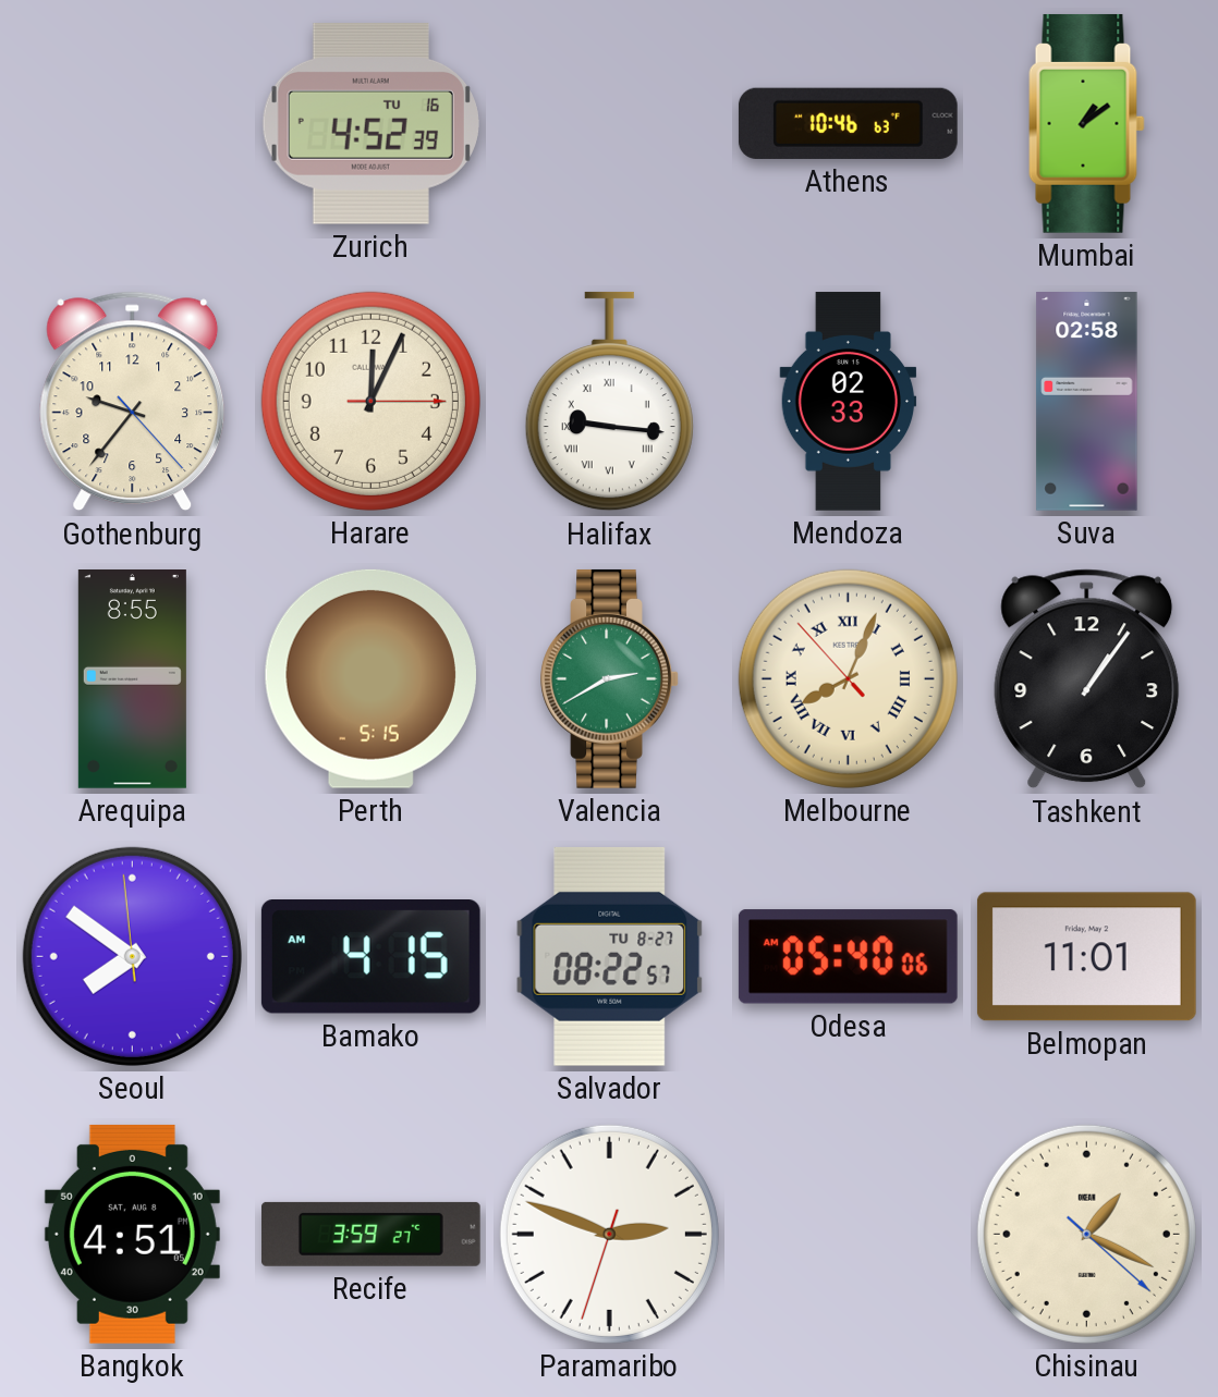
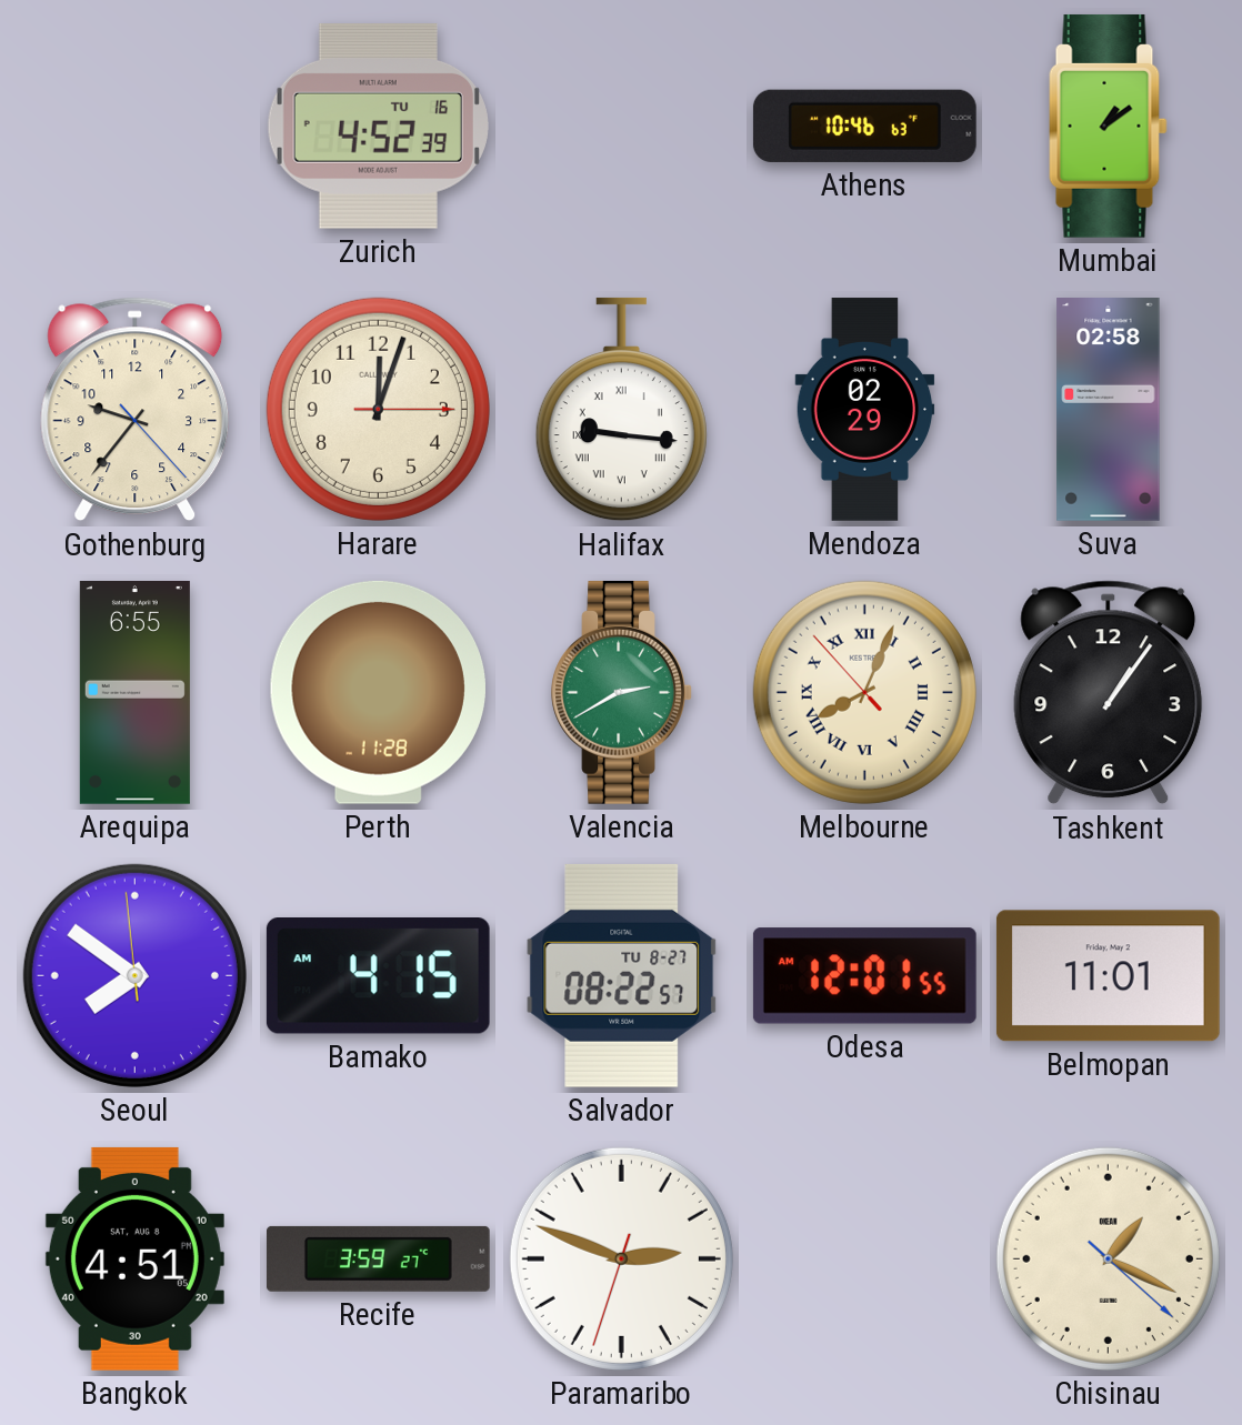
Harare: 12:04 -> 12:03
Mendoza: 02:33 -> 02:29
Arequipa: 8:55 -> 6:55
Perth: 5:15 -> 11:28
Odesa: 05:40 -> 12:01
